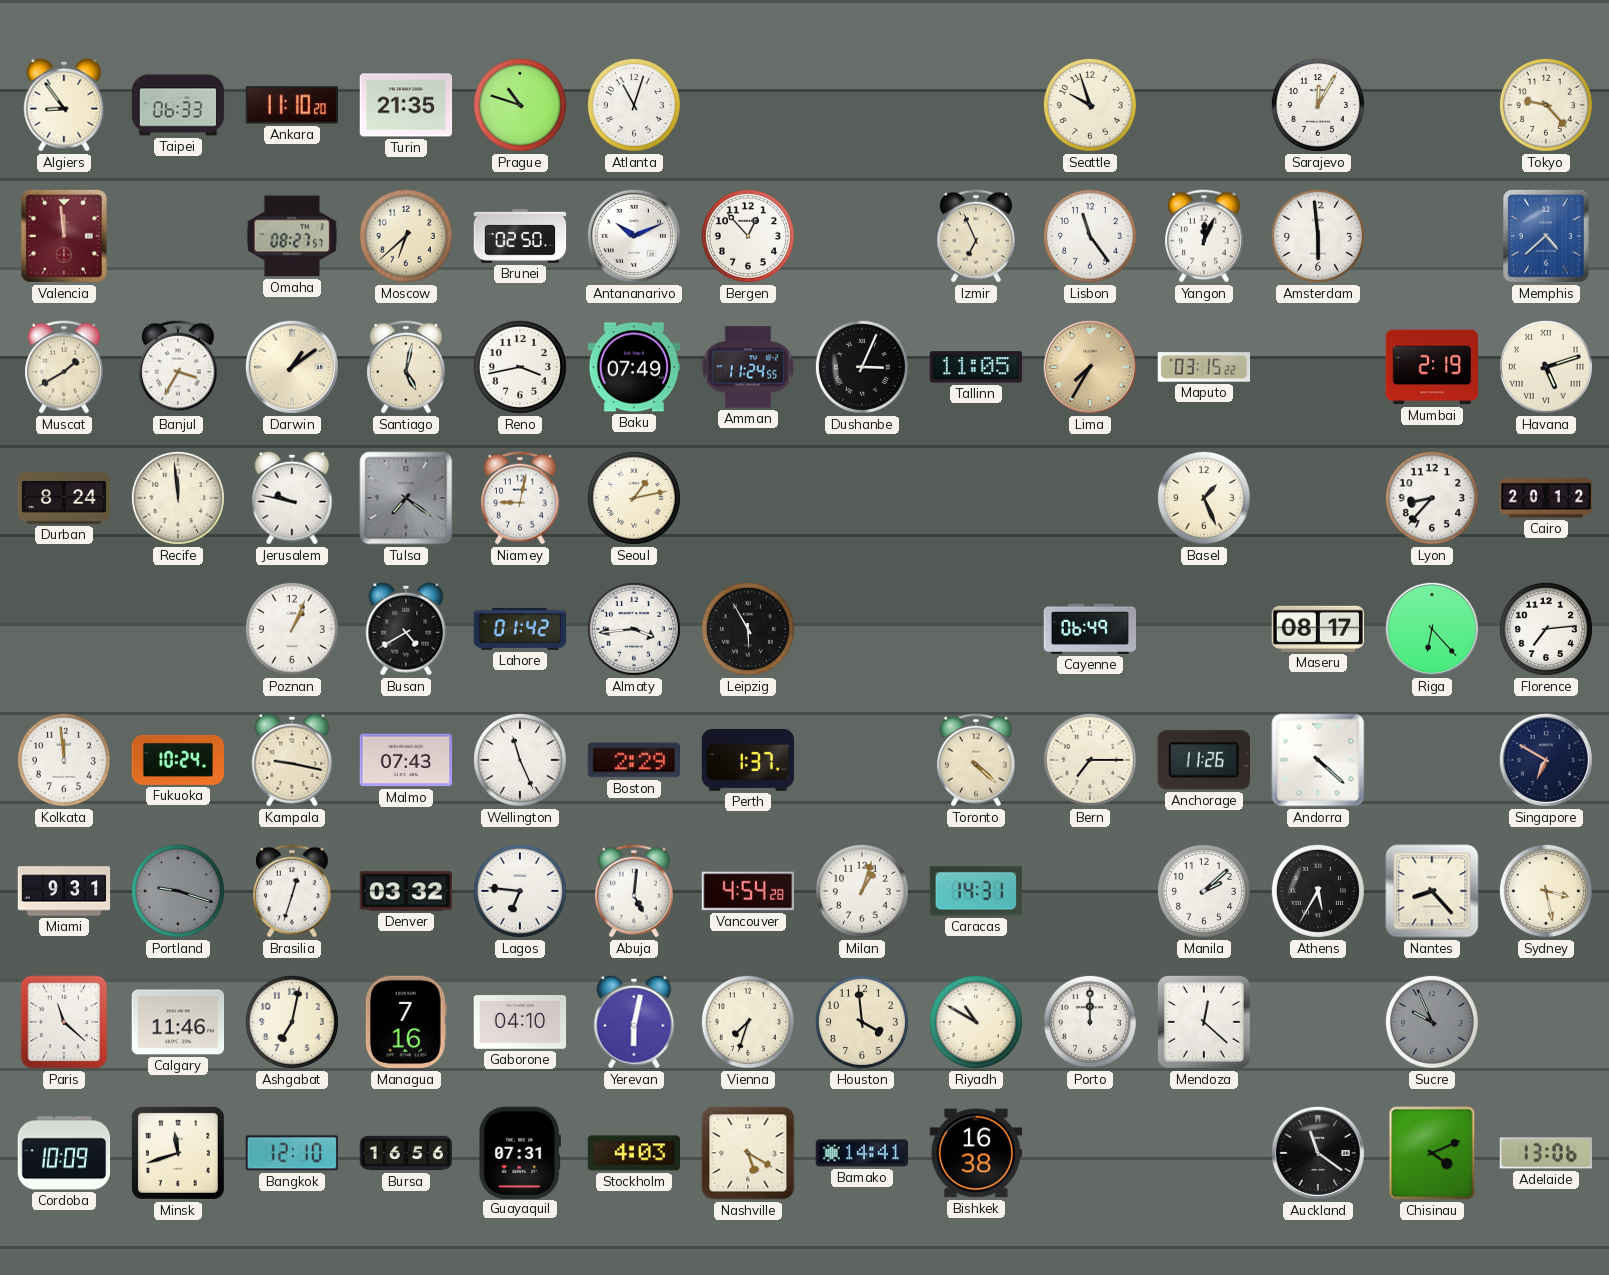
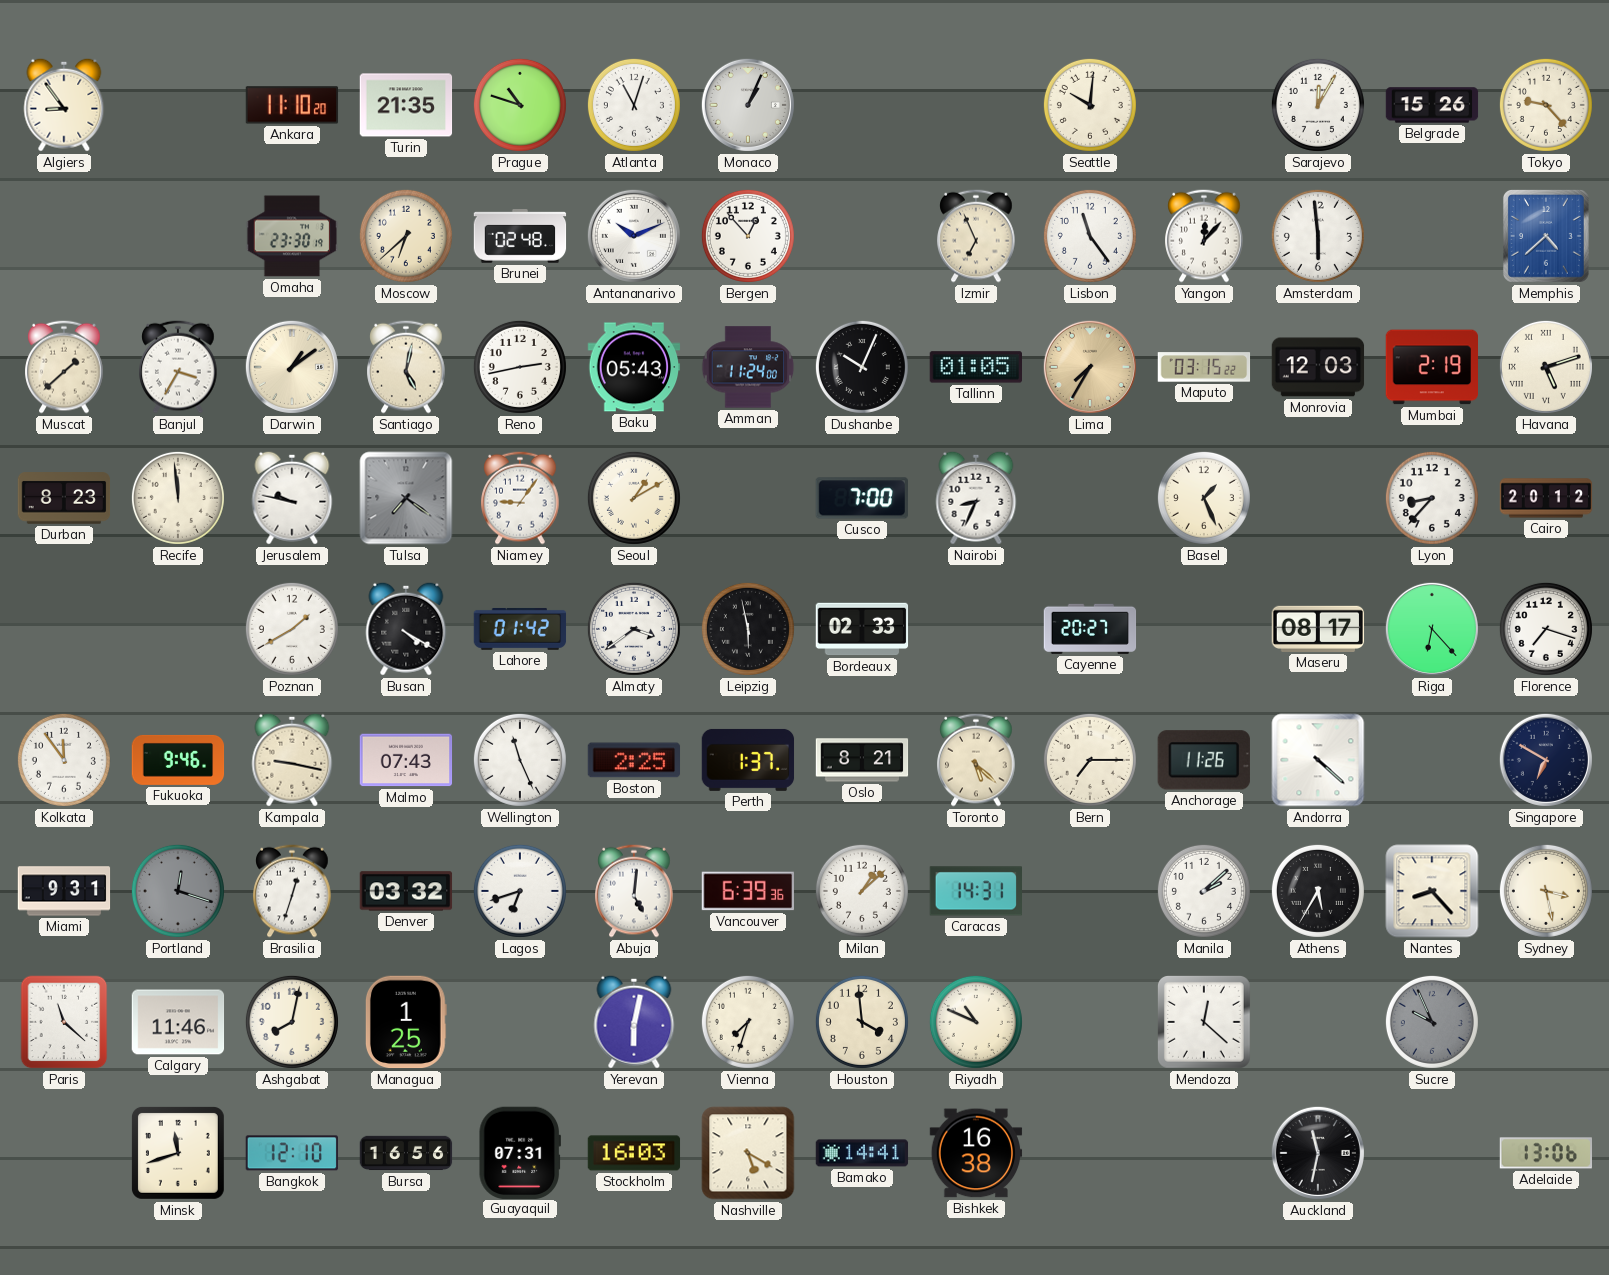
Taipei: 06:33 -> none
Monaco: none -> 1:04
Seattle: 9:57 -> 10:01
Belgrade: none -> 15:26
Valencia: 11:59 -> none
Omaha: 08:27 -> 23:30
Brunei: 02:50 -> 02:48
Yangon: 12:04 -> 12:07
Muscat: 1:40 -> 1:38
Reno: 3:43 -> 2:43
Baku: 07:49 -> 05:43
Amman: 11:24:55 -> 11:24:00
Dushanbe: 3:04 -> 10:04
Tallinn: 11:05 -> 01:05
Monrovia: none -> 12:03
Durban: 8:24 -> 8:23
Niamey: 9:02 -> 9:06
Seoul: 1:13 -> 1:10
Cusco: none -> 7:00
Nairobi: none -> 8:34
Poznan: 1:04 -> 1:40
Busan: 4:40 -> 4:20
Almaty: 3:44 -> 3:39
Leipzig: 5:55 -> 5:58
Bordeaux: none -> 02:33
Cayenne: 06:49 -> 20:27
Florence: 7:14 -> 7:18
Kolkata: 11:59 -> 11:54
Fukuoka: 10:24 -> 9:46
Boston: 2:29 -> 2:25
Oslo: none -> 8:21
Toronto: 4:22 -> 5:22
Portland: 9:18 -> 12:18
Lagos: 6:46 -> 6:42
Vancouver: 4:54 -> 6:39
Milan: 1:03 -> 1:08
Ashgabat: 7:02 -> 8:02
Managua: 7:16 -> 1:25
Gaborone: 04:10 -> none
Riyadh: 10:50 -> 10:49
Porto: 12:00 -> none
Cordoba: 10:09 -> none
Stockholm: 4:03 -> 16:03
Auckland: 11:21 -> 11:32
Chisinau: 4:11 -> none
